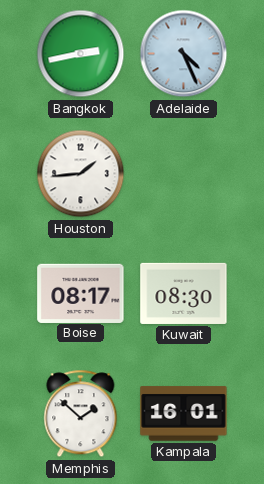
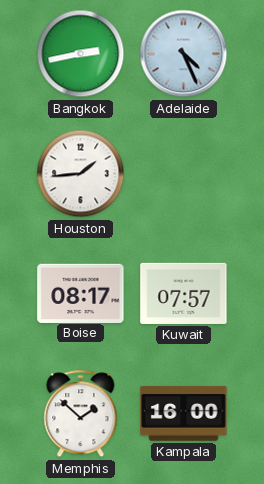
Kuwait: 08:30 -> 07:57
Kampala: 16:01 -> 16:00
